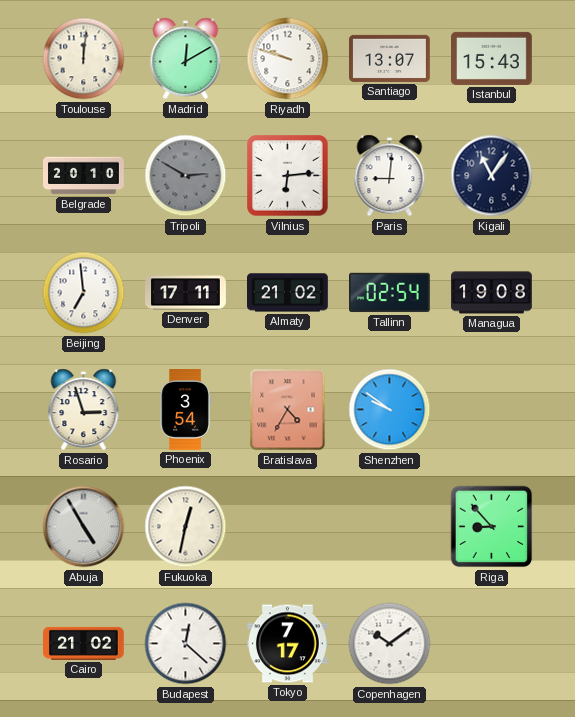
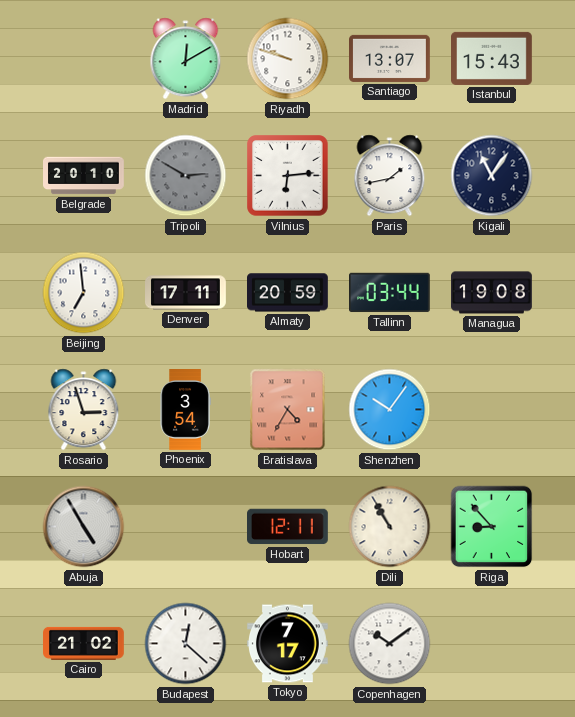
Toulouse: 12:01 -> none
Paris: 9:01 -> 1:43
Almaty: 21:02 -> 20:59
Tallinn: 02:54 -> 03:44
Shenzhen: 9:51 -> 10:06
Fukuoka: 12:32 -> none
Hobart: none -> 12:11
Dili: none -> 10:55
